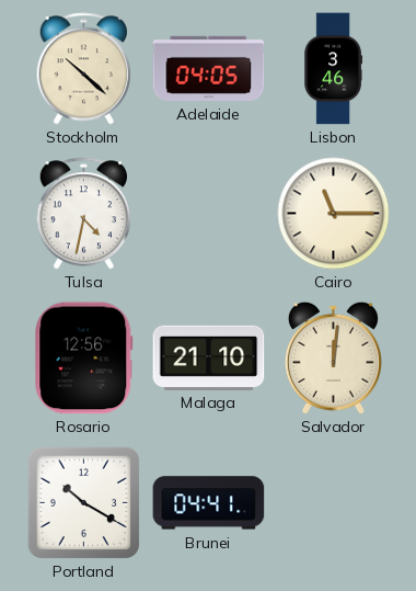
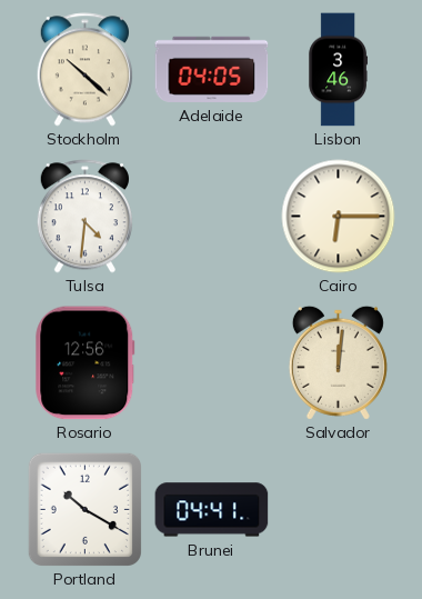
Tulsa: 4:32 -> 4:31
Cairo: 11:15 -> 6:15
Malaga: 21:10 -> none
